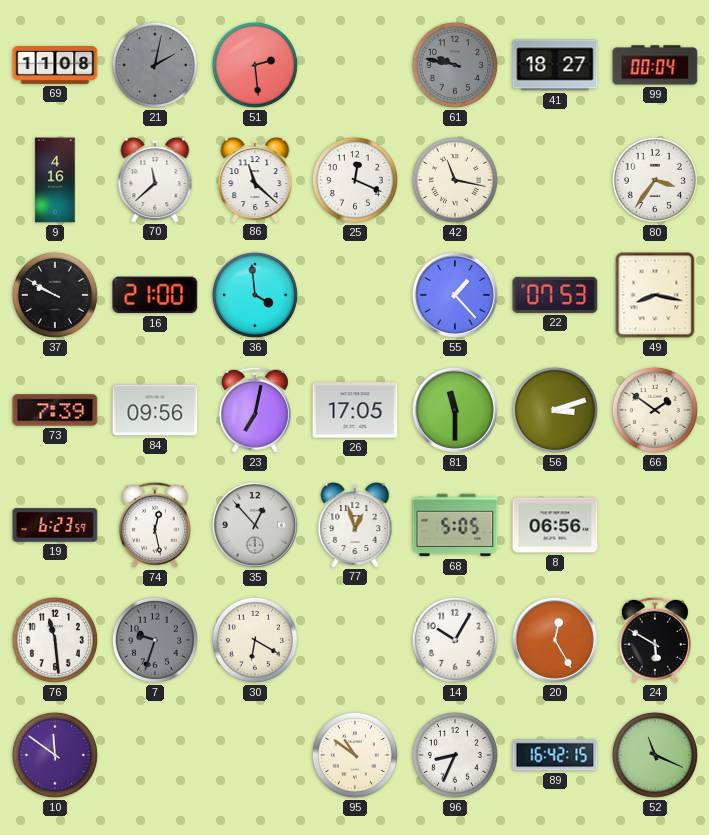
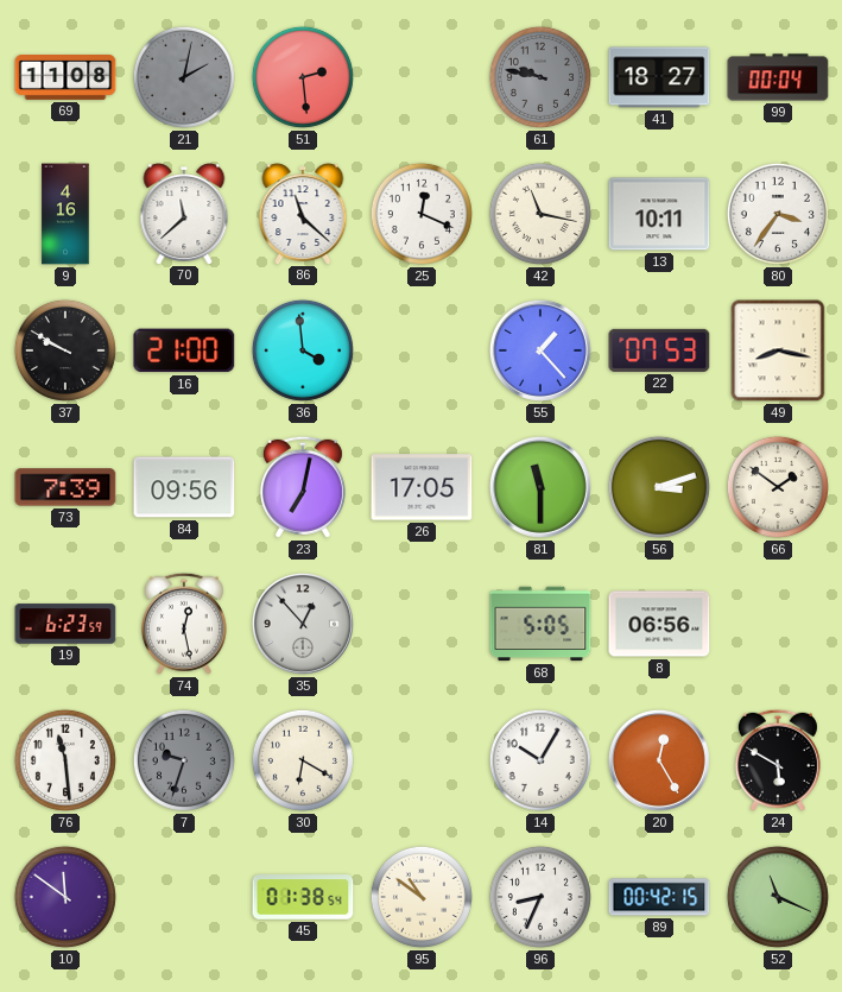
13: none -> 10:11
77: 12:57 -> none
45: none -> 01:38
89: 16:42 -> 00:42
